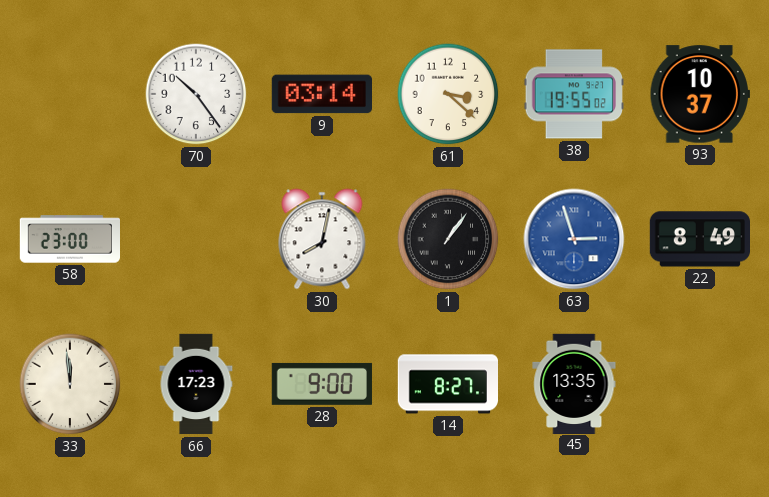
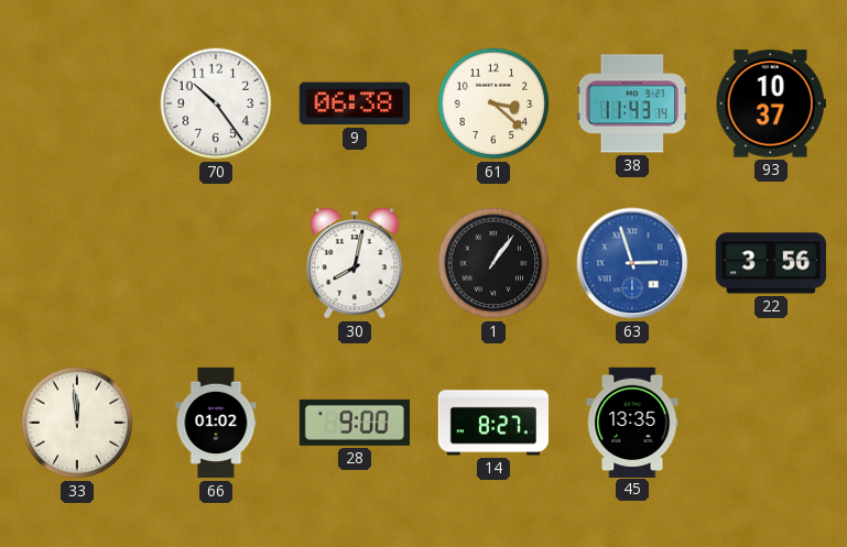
9: 03:14 -> 06:38
38: 19:55 -> 11:43
58: 23:00 -> none
22: 8:49 -> 3:56
66: 17:23 -> 01:02
